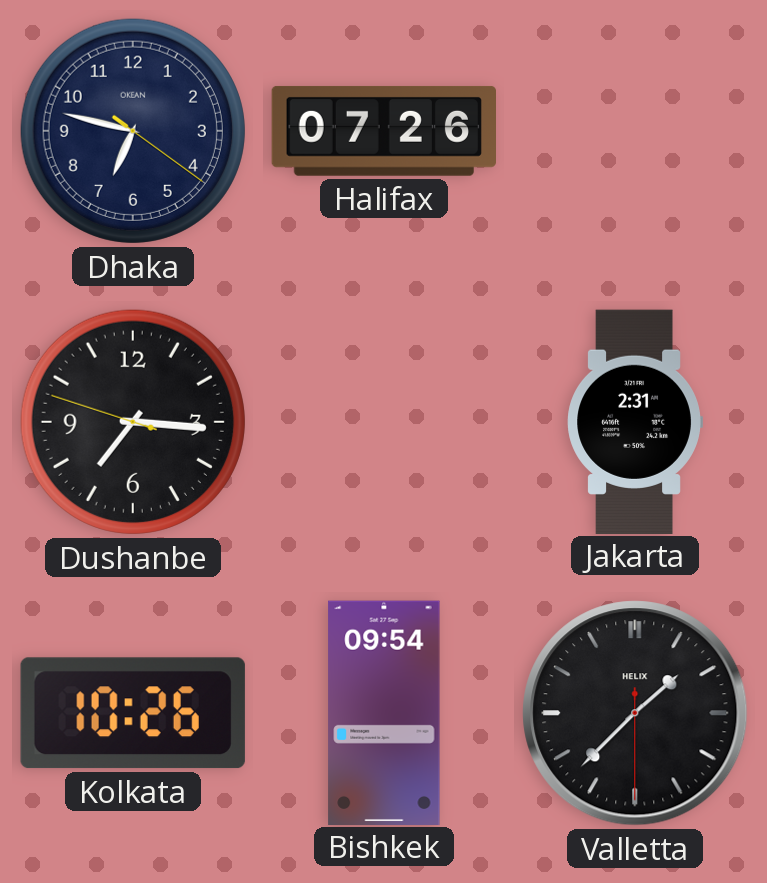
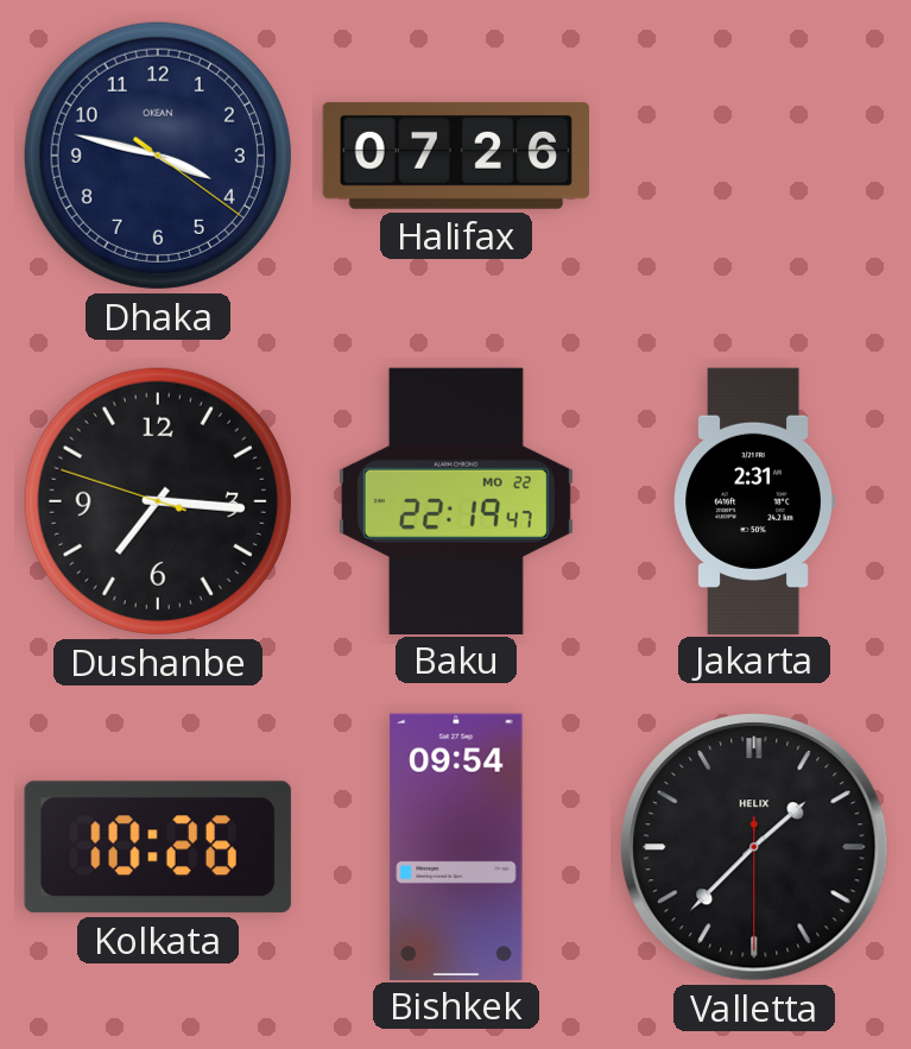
Dhaka: 6:47 -> 3:47
Baku: none -> 22:19
